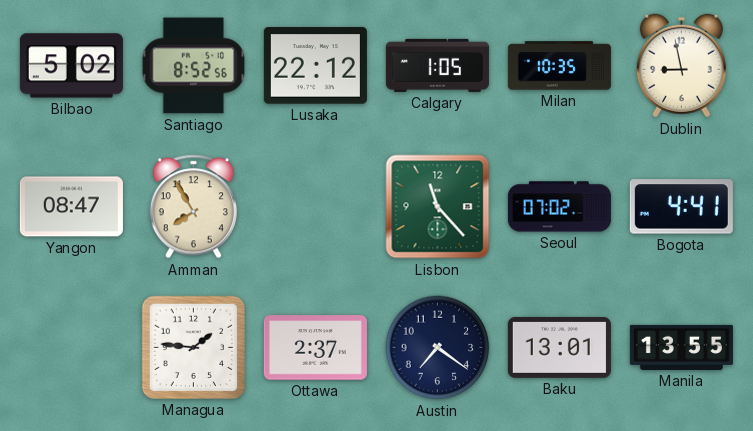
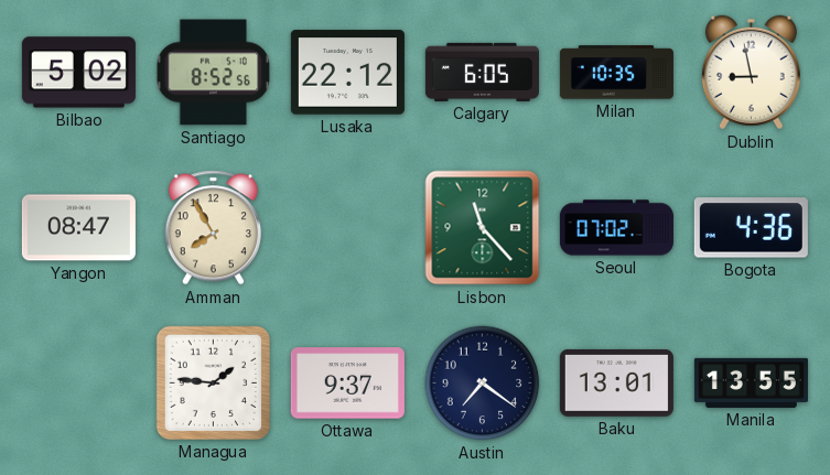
Calgary: 1:05 -> 6:05
Bogota: 4:41 -> 4:36
Ottawa: 2:37 -> 9:37
